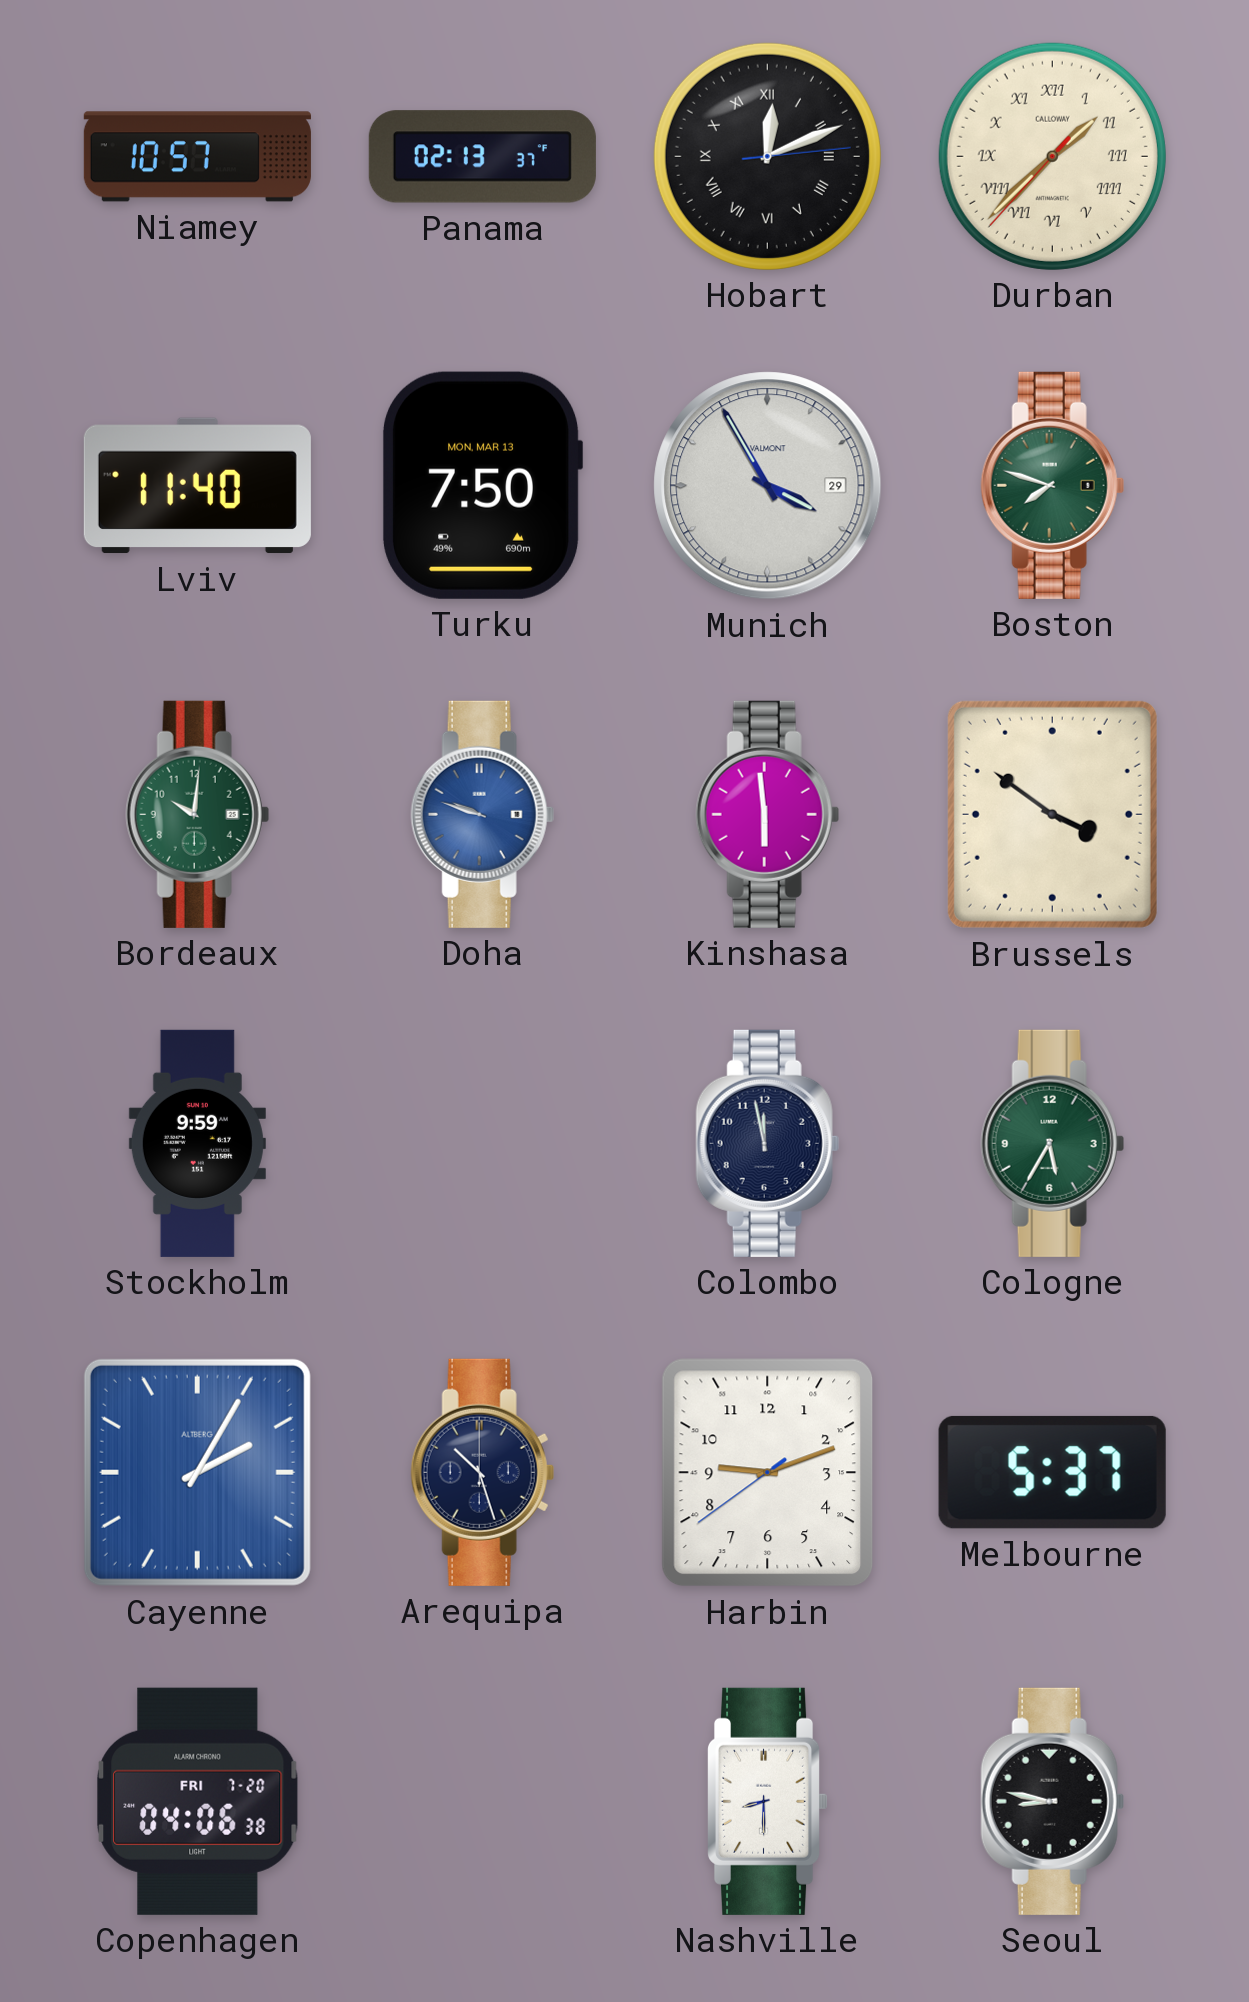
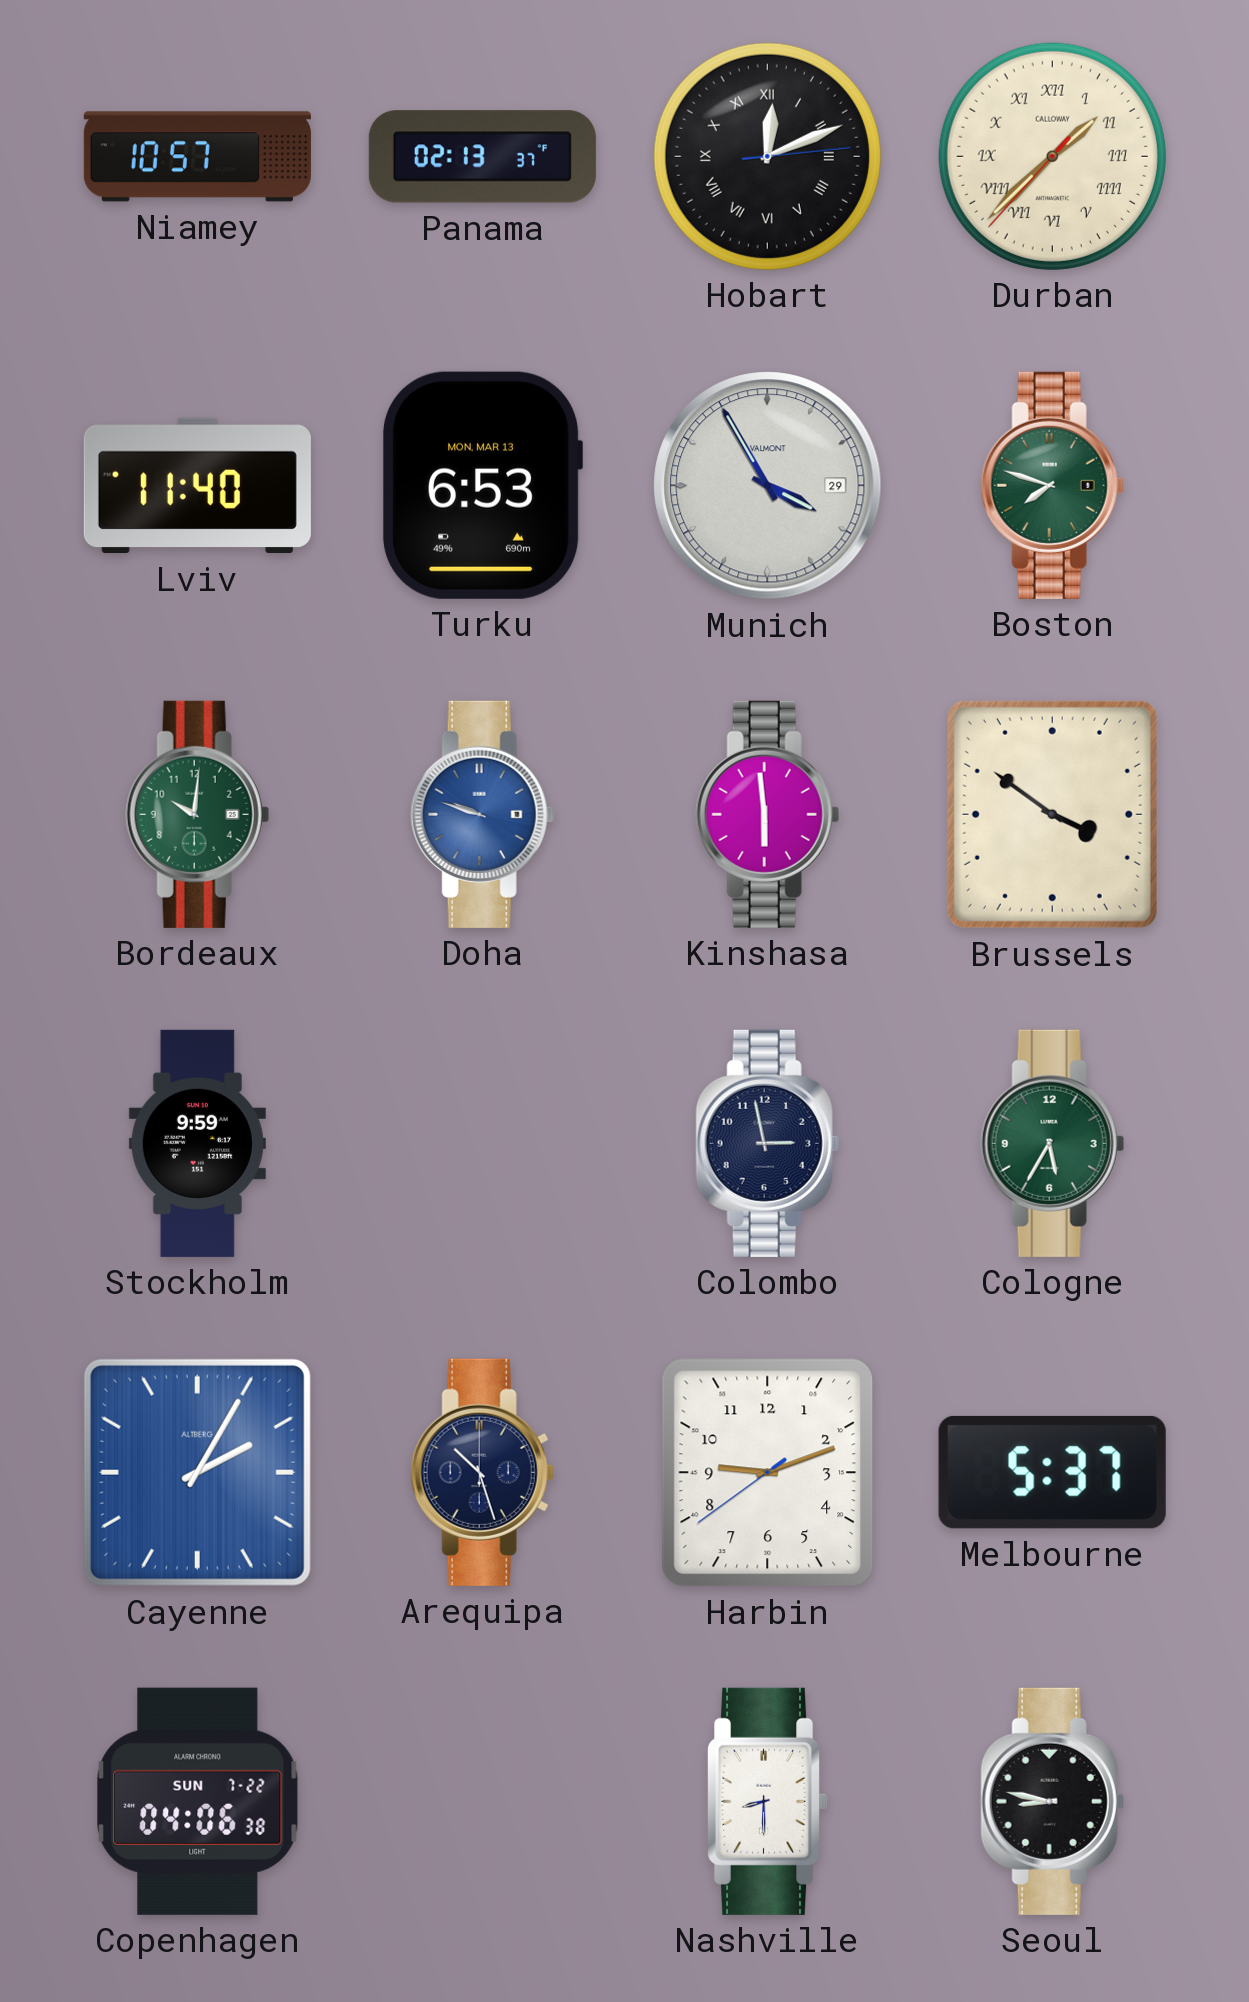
Turku: 7:50 -> 6:53
Colombo: 11:58 -> 2:58
Copenhagen date: FRI 7-20 -> SUN 7-22
